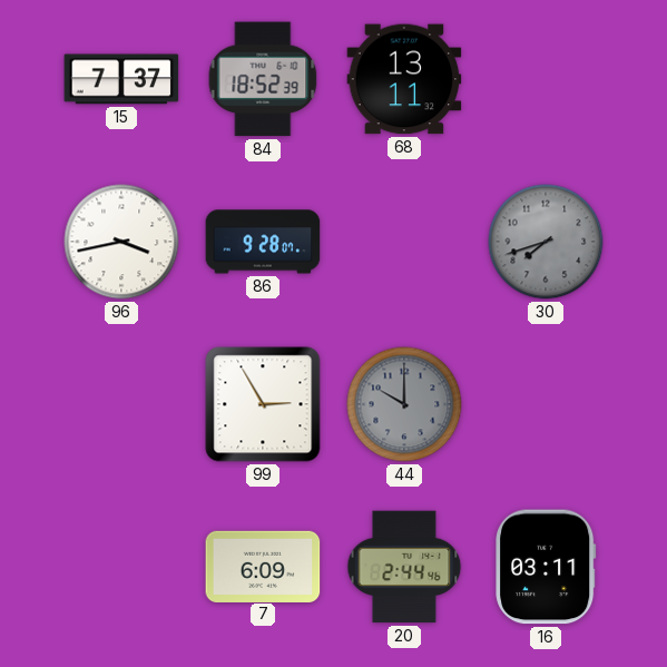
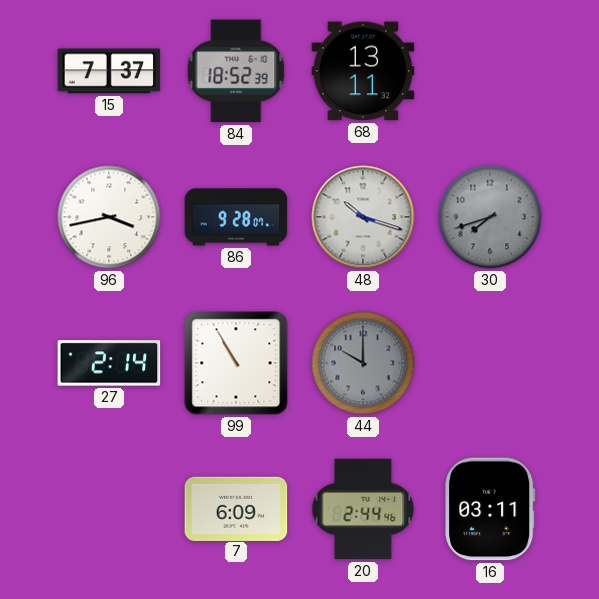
48: none -> 10:18
27: none -> 2:14
99: 2:55 -> 10:55
